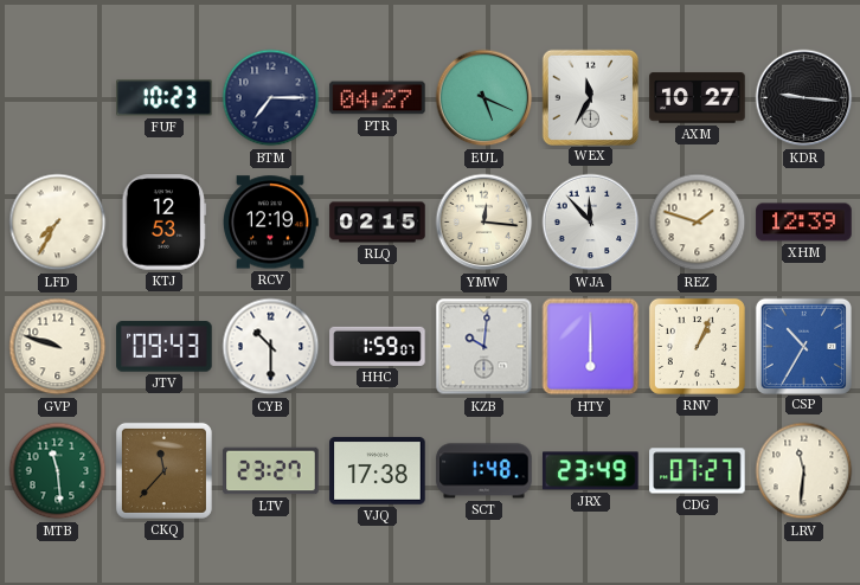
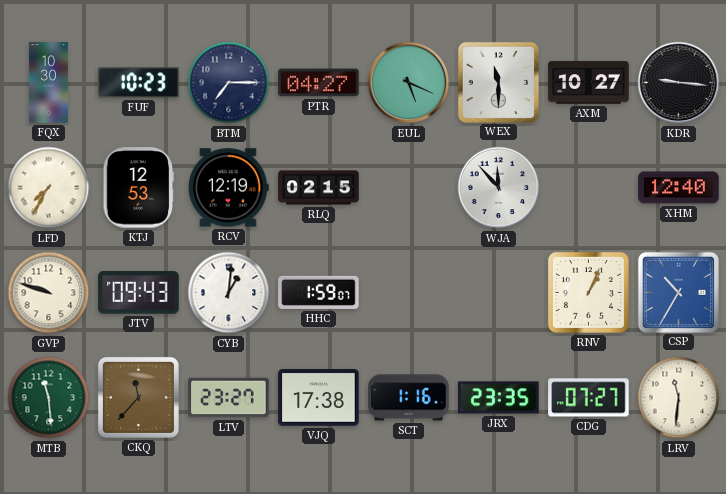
FQX: none -> 10:30
WEX: 11:35 -> 11:30
YMW: 12:16 -> none
REZ: 1:48 -> none
XHM: 12:39 -> 12:40
CYB: 10:30 -> 1:01
KZB: 10:01 -> none
HTY: 6:00 -> none
SCT: 1:48 -> 1:16
JRX: 23:49 -> 23:35
